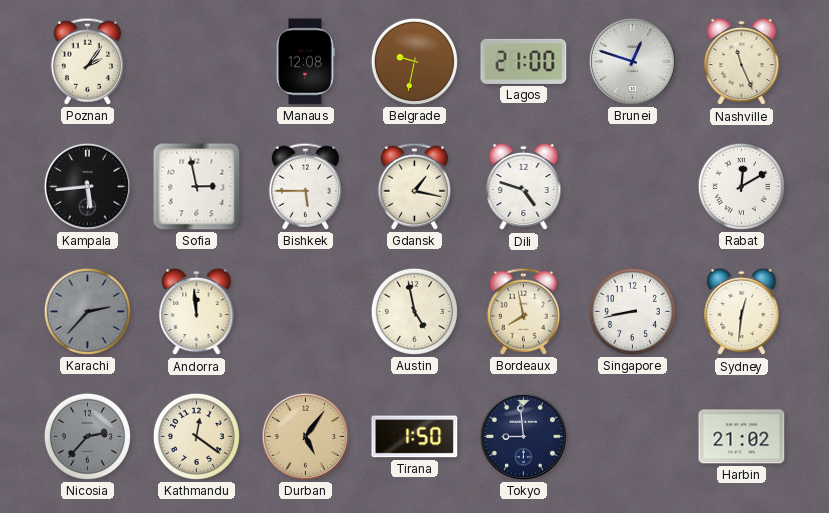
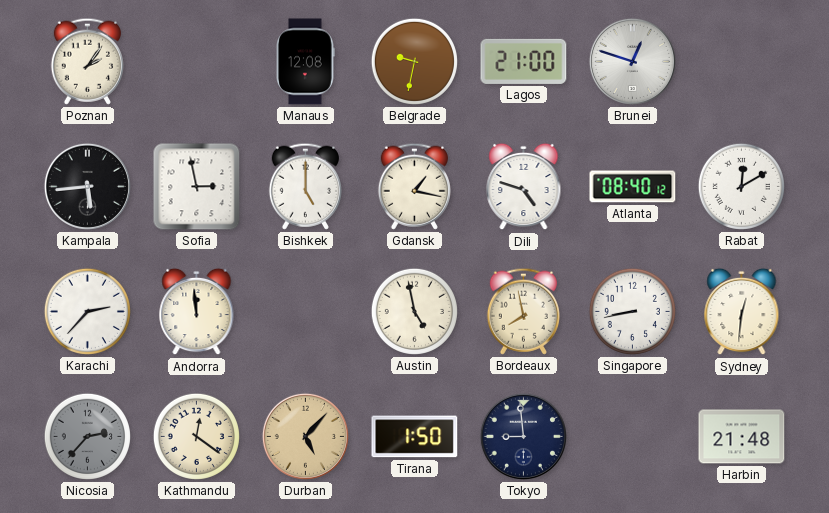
Nashville: 11:26 -> none
Bishkek: 5:45 -> 5:00
Atlanta: none -> 08:40
Karachi dial: grey -> white
Durban: 5:06 -> 5:07
Harbin: 21:02 -> 21:48
